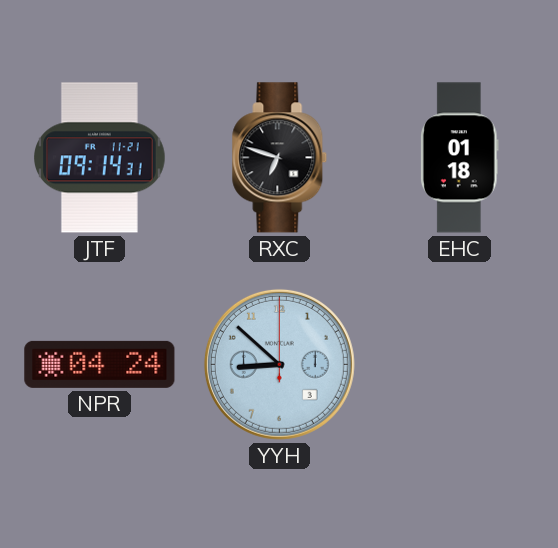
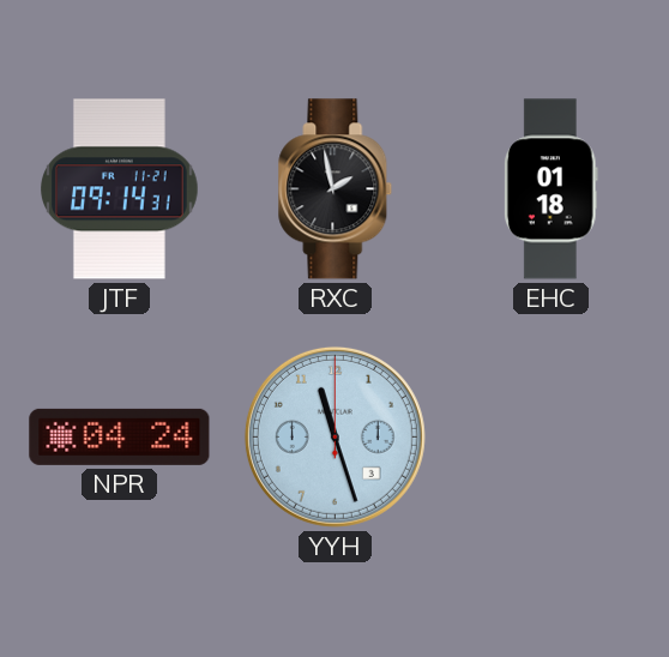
RXC: 6:48 -> 1:58
YYH: 8:52 -> 11:27
